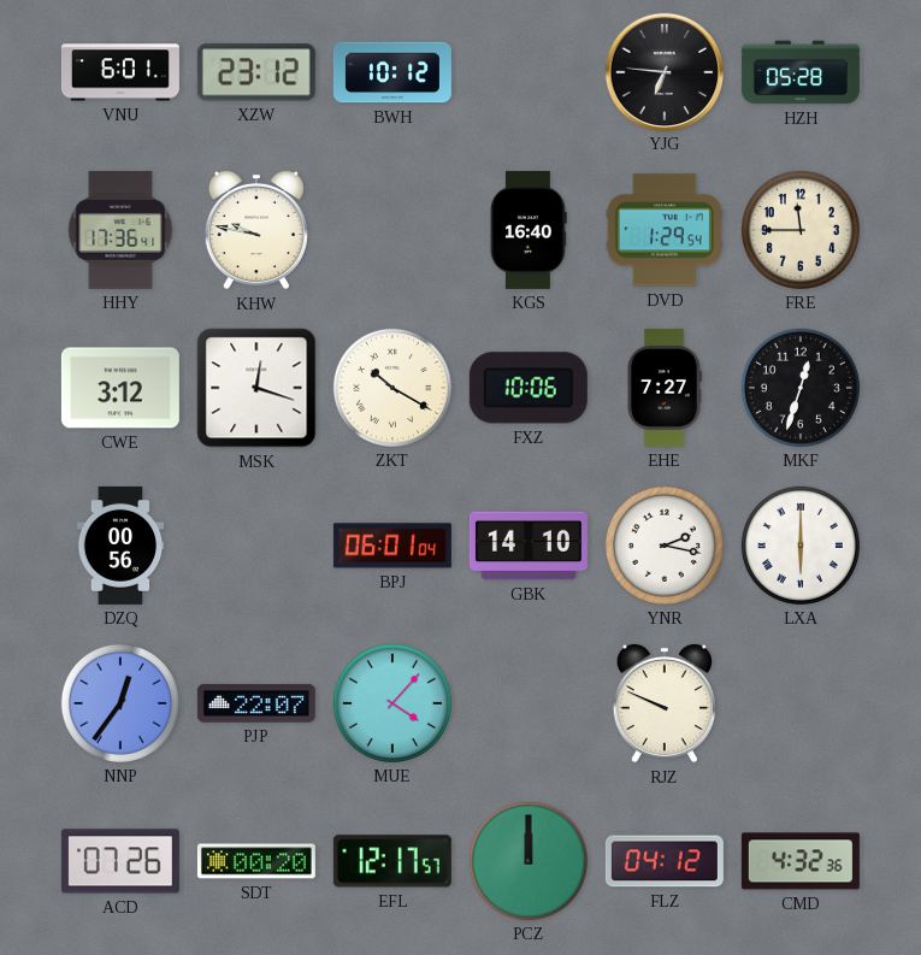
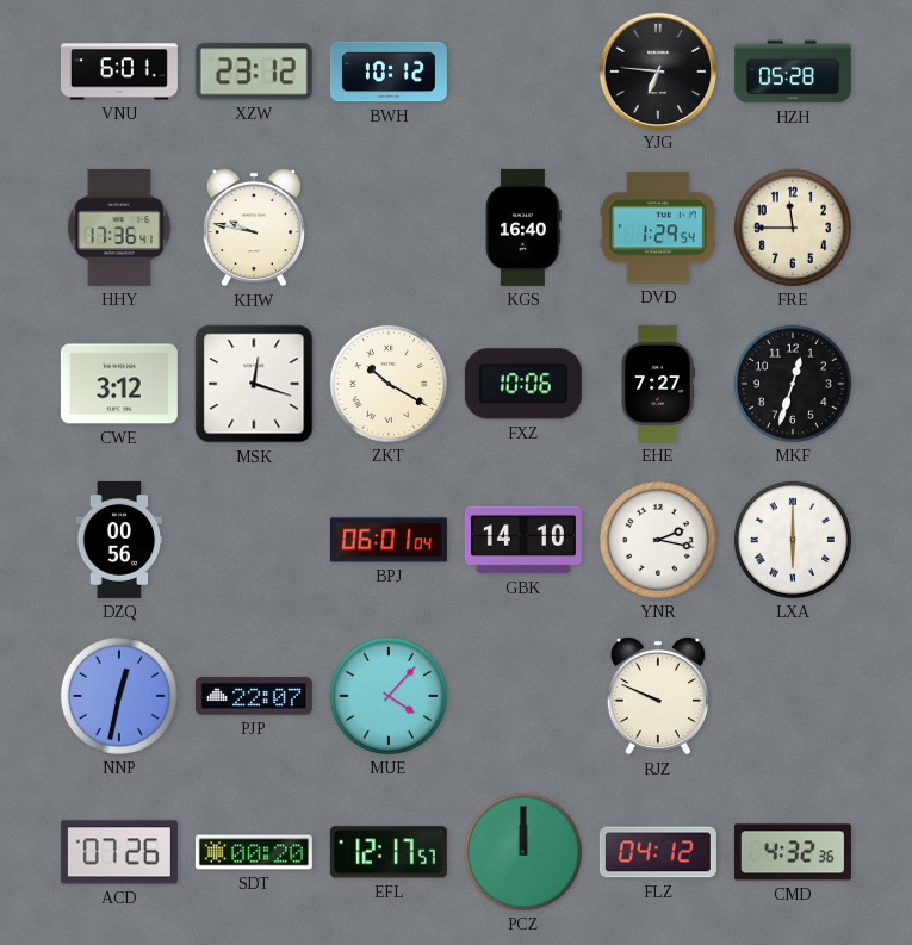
NNP: 12:36 -> 12:32
